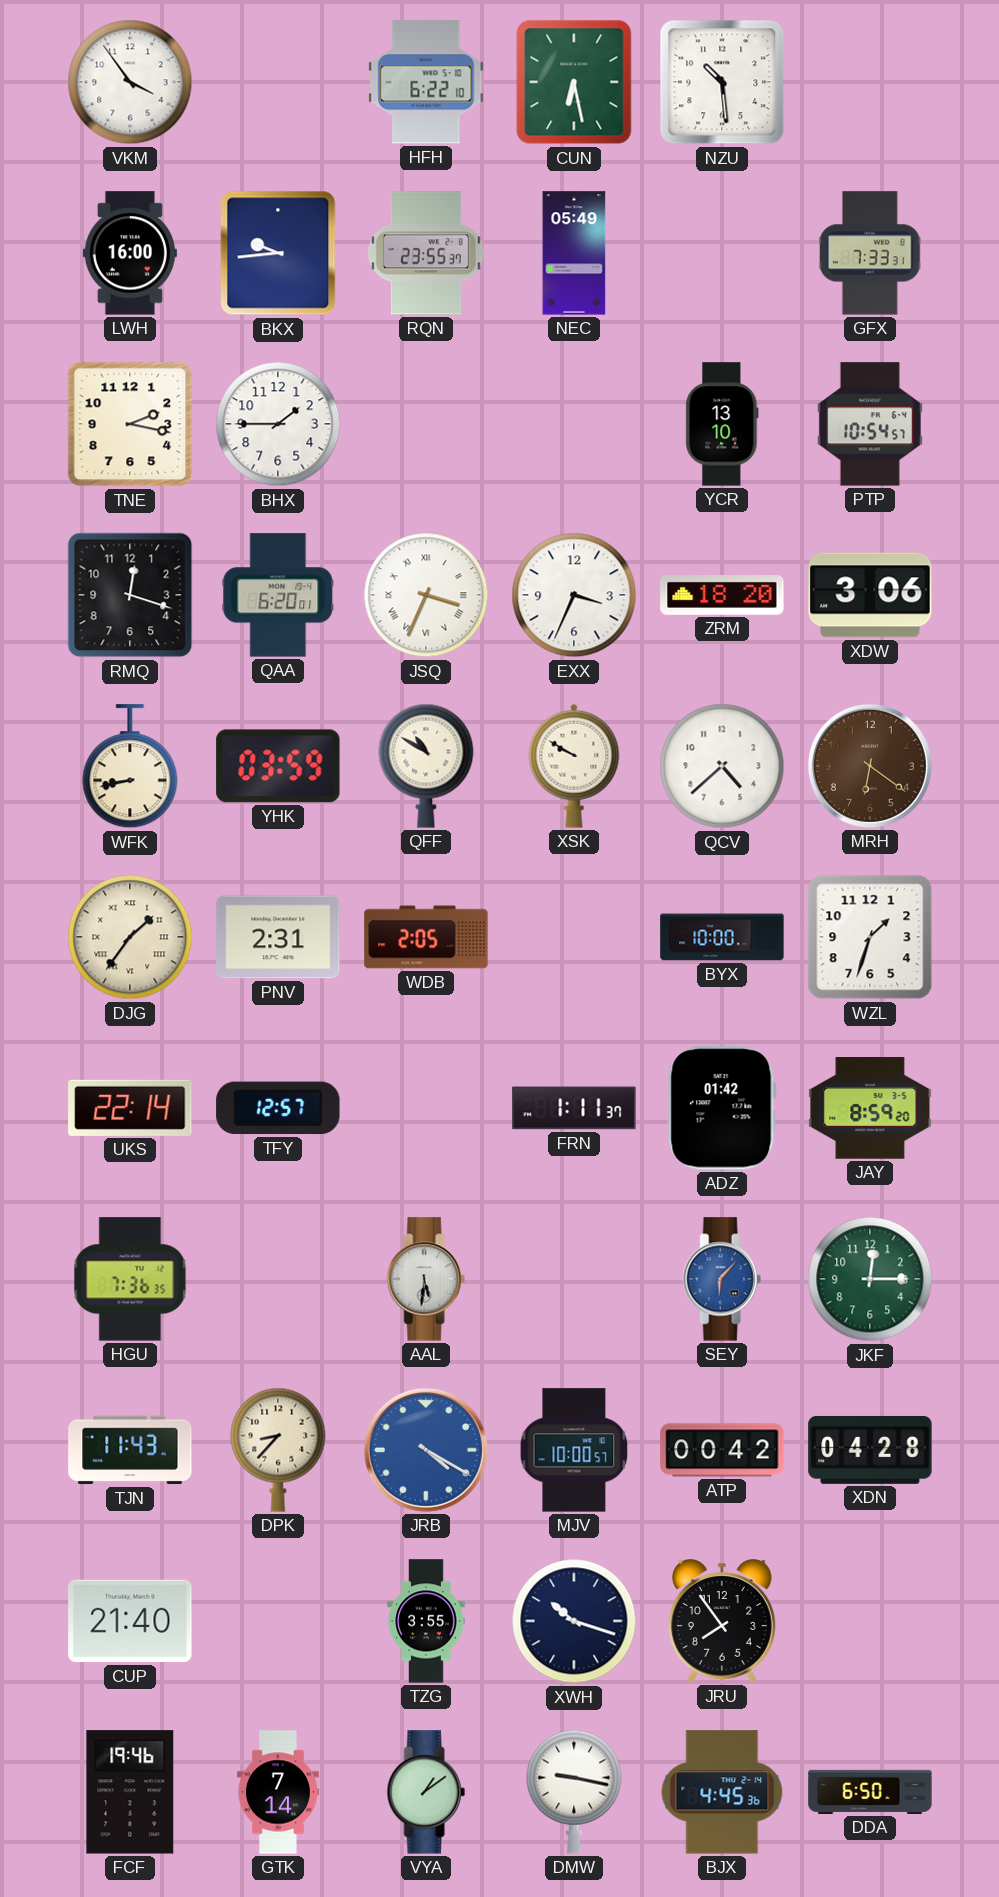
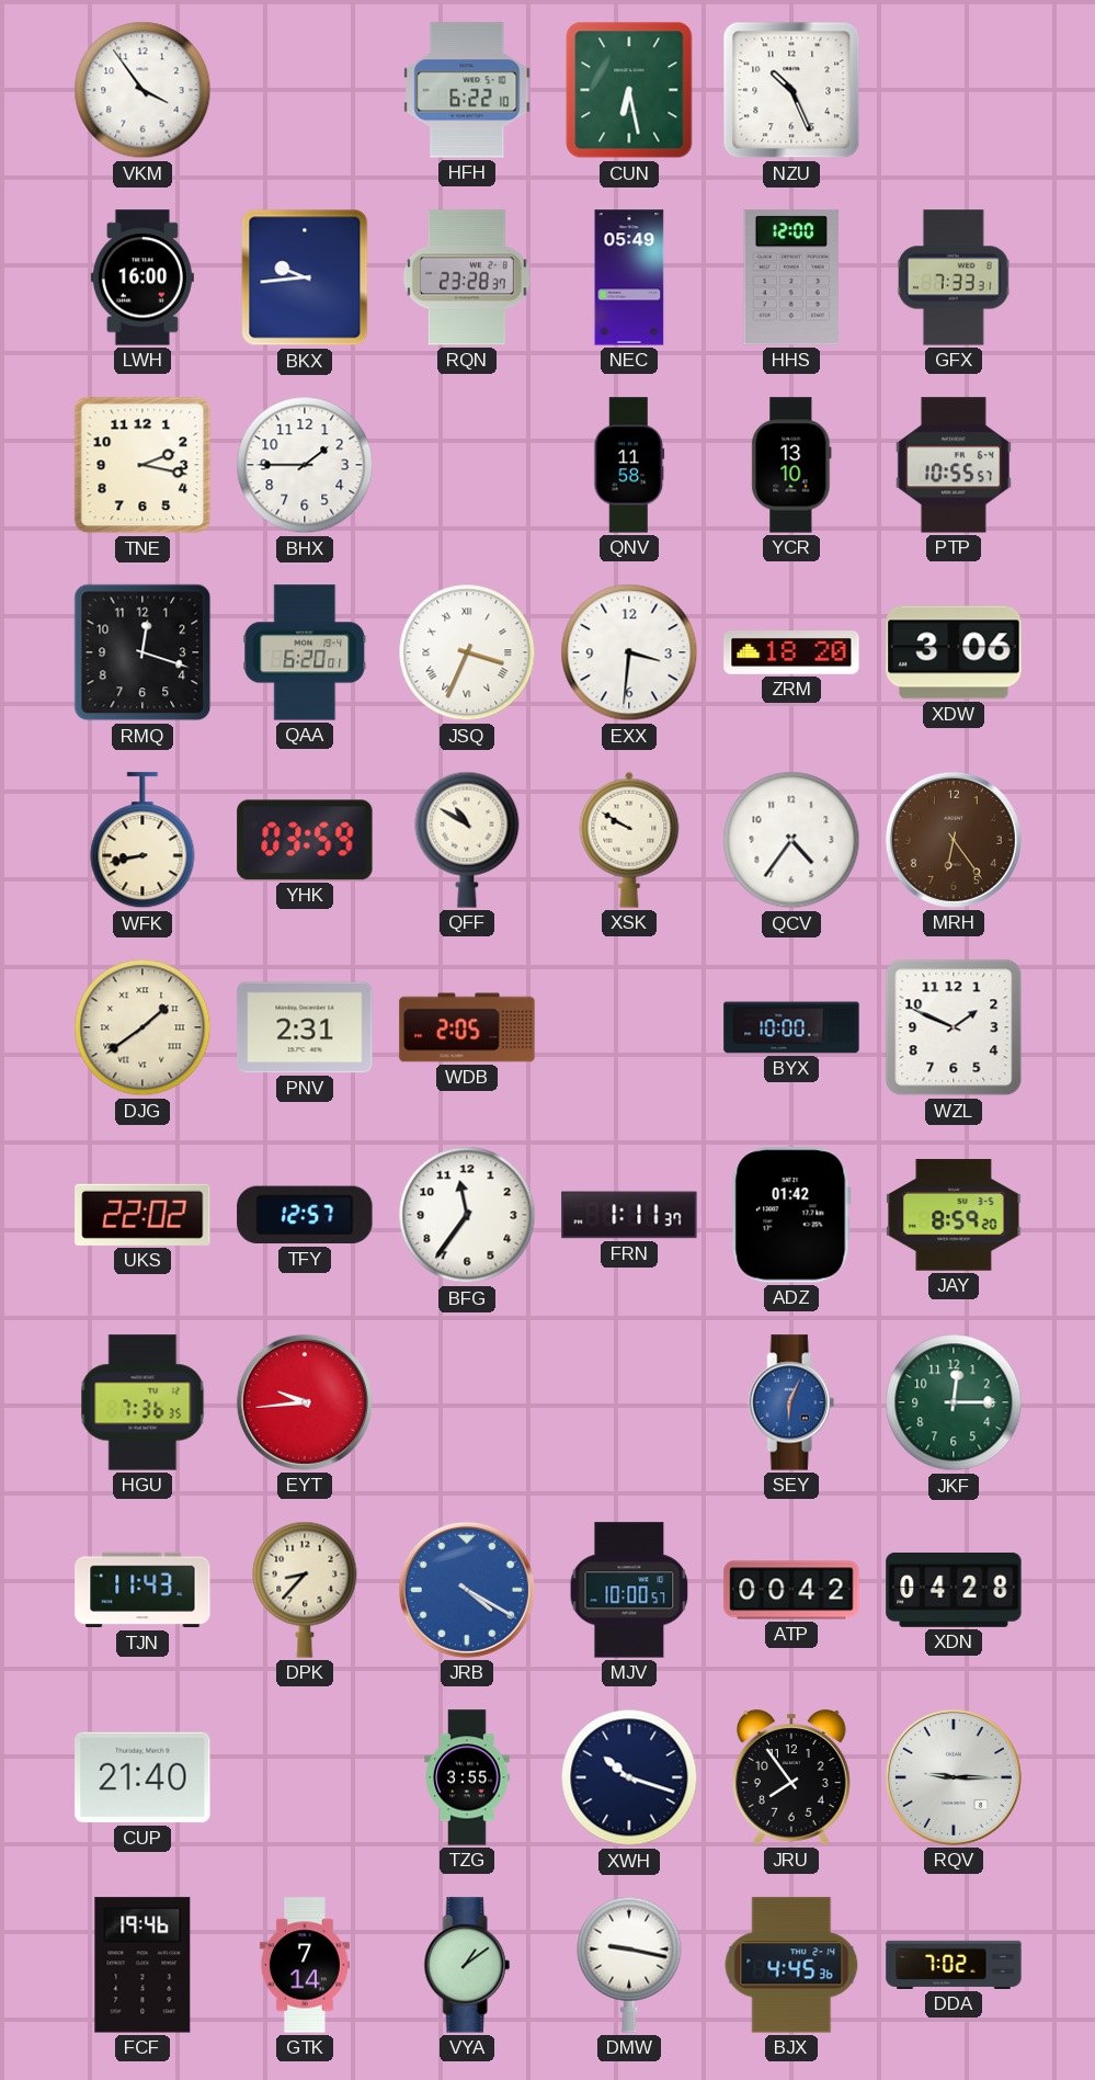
NZU: 10:29 -> 10:26
RQN: 23:55 -> 23:28
HHS: none -> 12:00
QNV: none -> 11:58
PTP: 10:54 -> 10:55
EXX: 3:34 -> 3:31
QCV: 4:38 -> 4:36
MRH: 6:21 -> 6:24
DJG: 1:36 -> 1:39
WZL: 1:33 -> 1:49
UKS: 22:14 -> 22:02
BFG: none -> 11:36
EYT: none -> 9:44
AAL: 5:31 -> none
SEY: 6:07 -> 6:04
RQV: none -> 9:15
DDA: 6:50 -> 7:02
